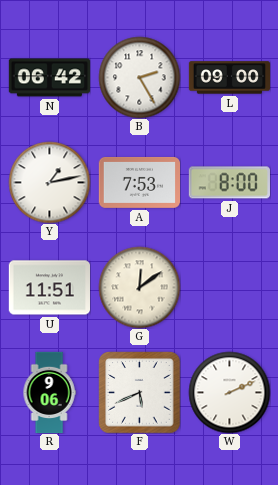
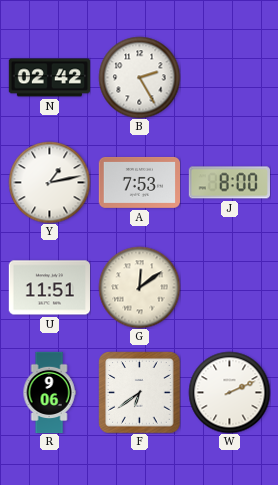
N: 06:42 -> 02:42
L: 09:00 -> none
F: 5:41 -> 6:39
